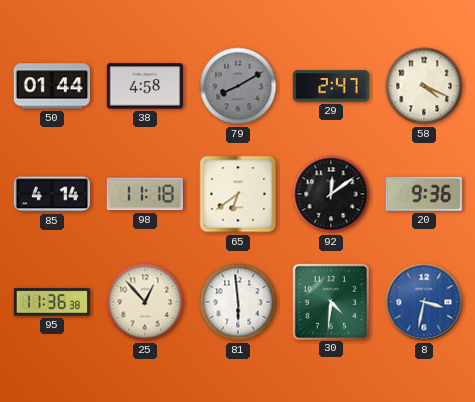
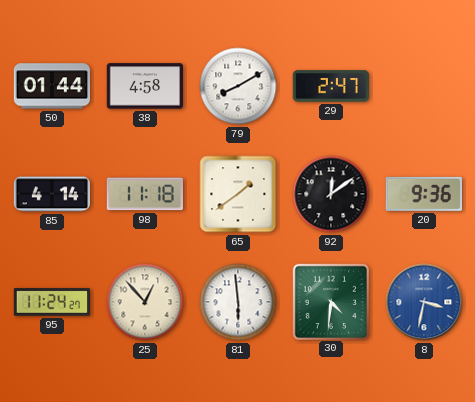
79 dial: grey -> white
58: 4:19 -> none
65: 6:39 -> 1:39
95: 11:36 -> 11:24
